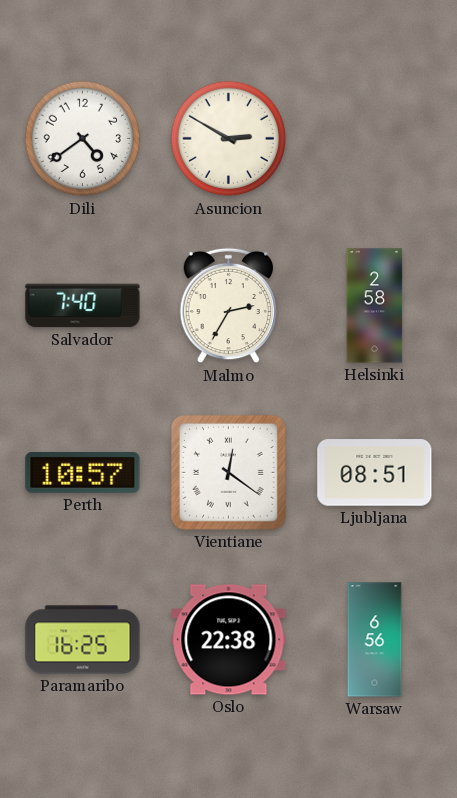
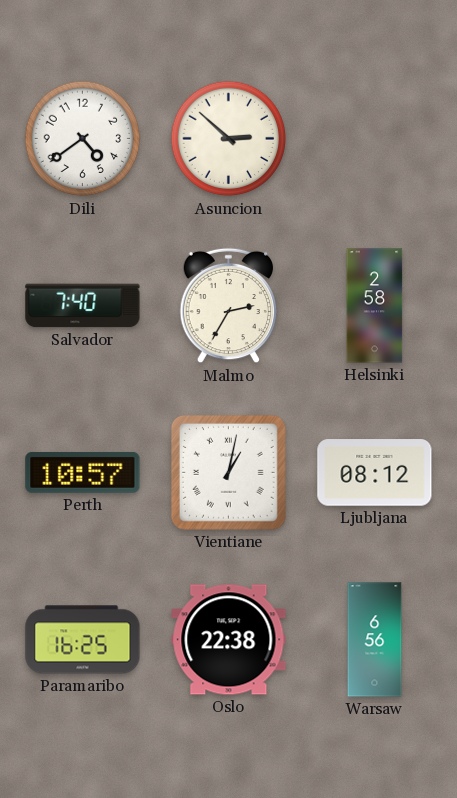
Asuncion: 2:50 -> 2:52
Vientiane: 12:21 -> 1:02
Ljubljana: 08:51 -> 08:12
